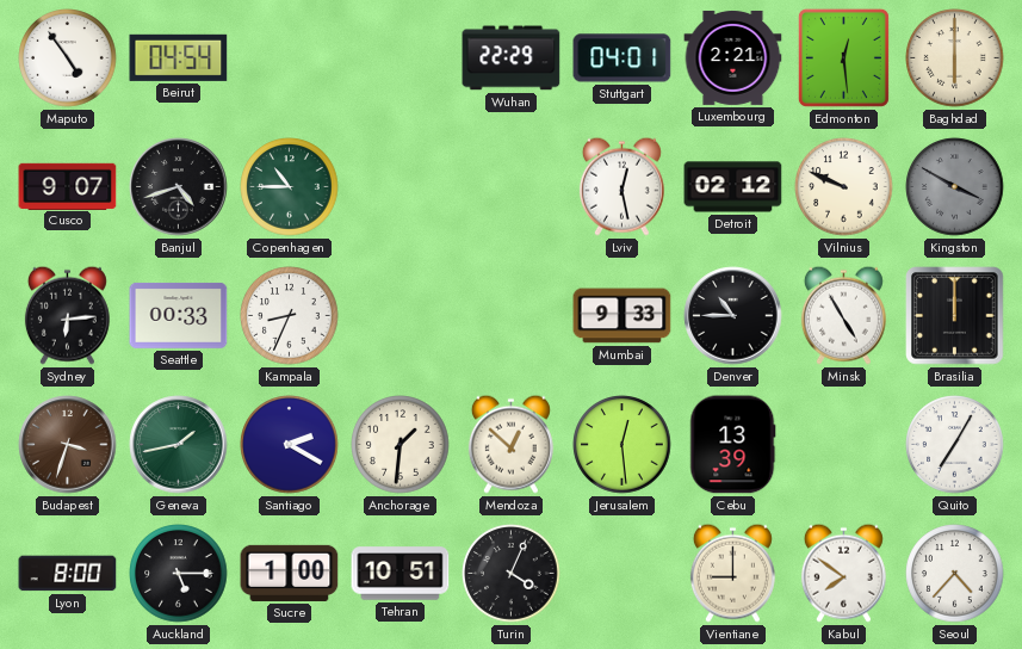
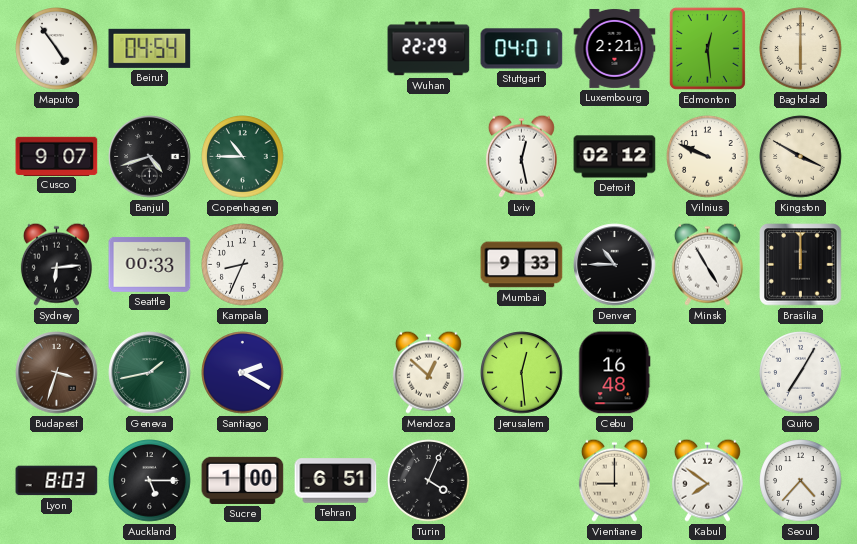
Kingston dial: grey -> cream
Anchorage: 1:31 -> none
Cebu: 13:39 -> 16:48
Lyon: 8:00 -> 8:03
Tehran: 10:51 -> 6:51
